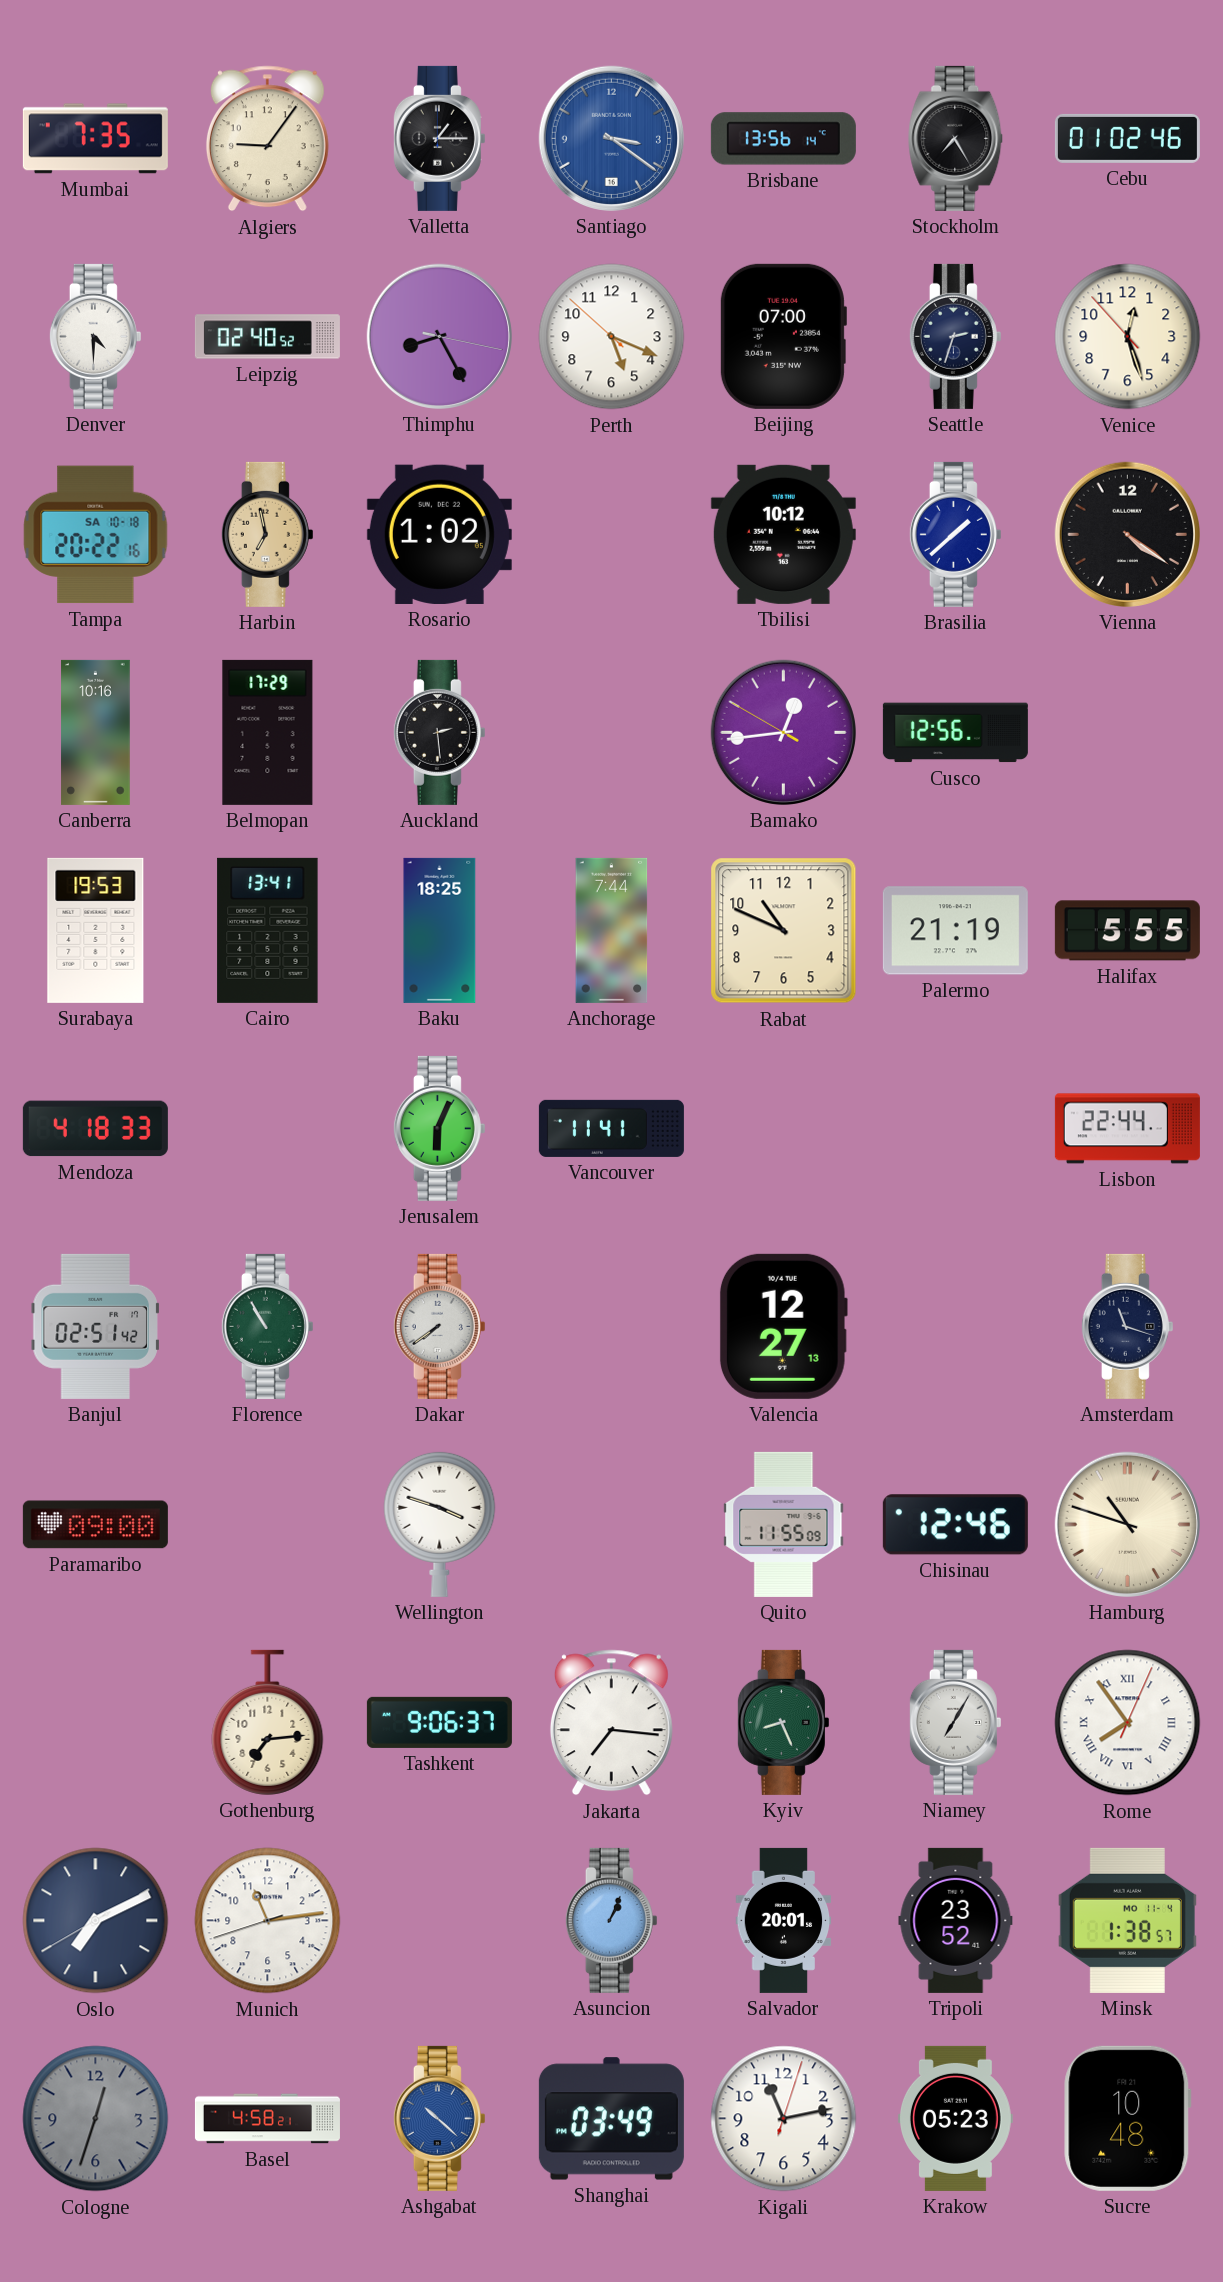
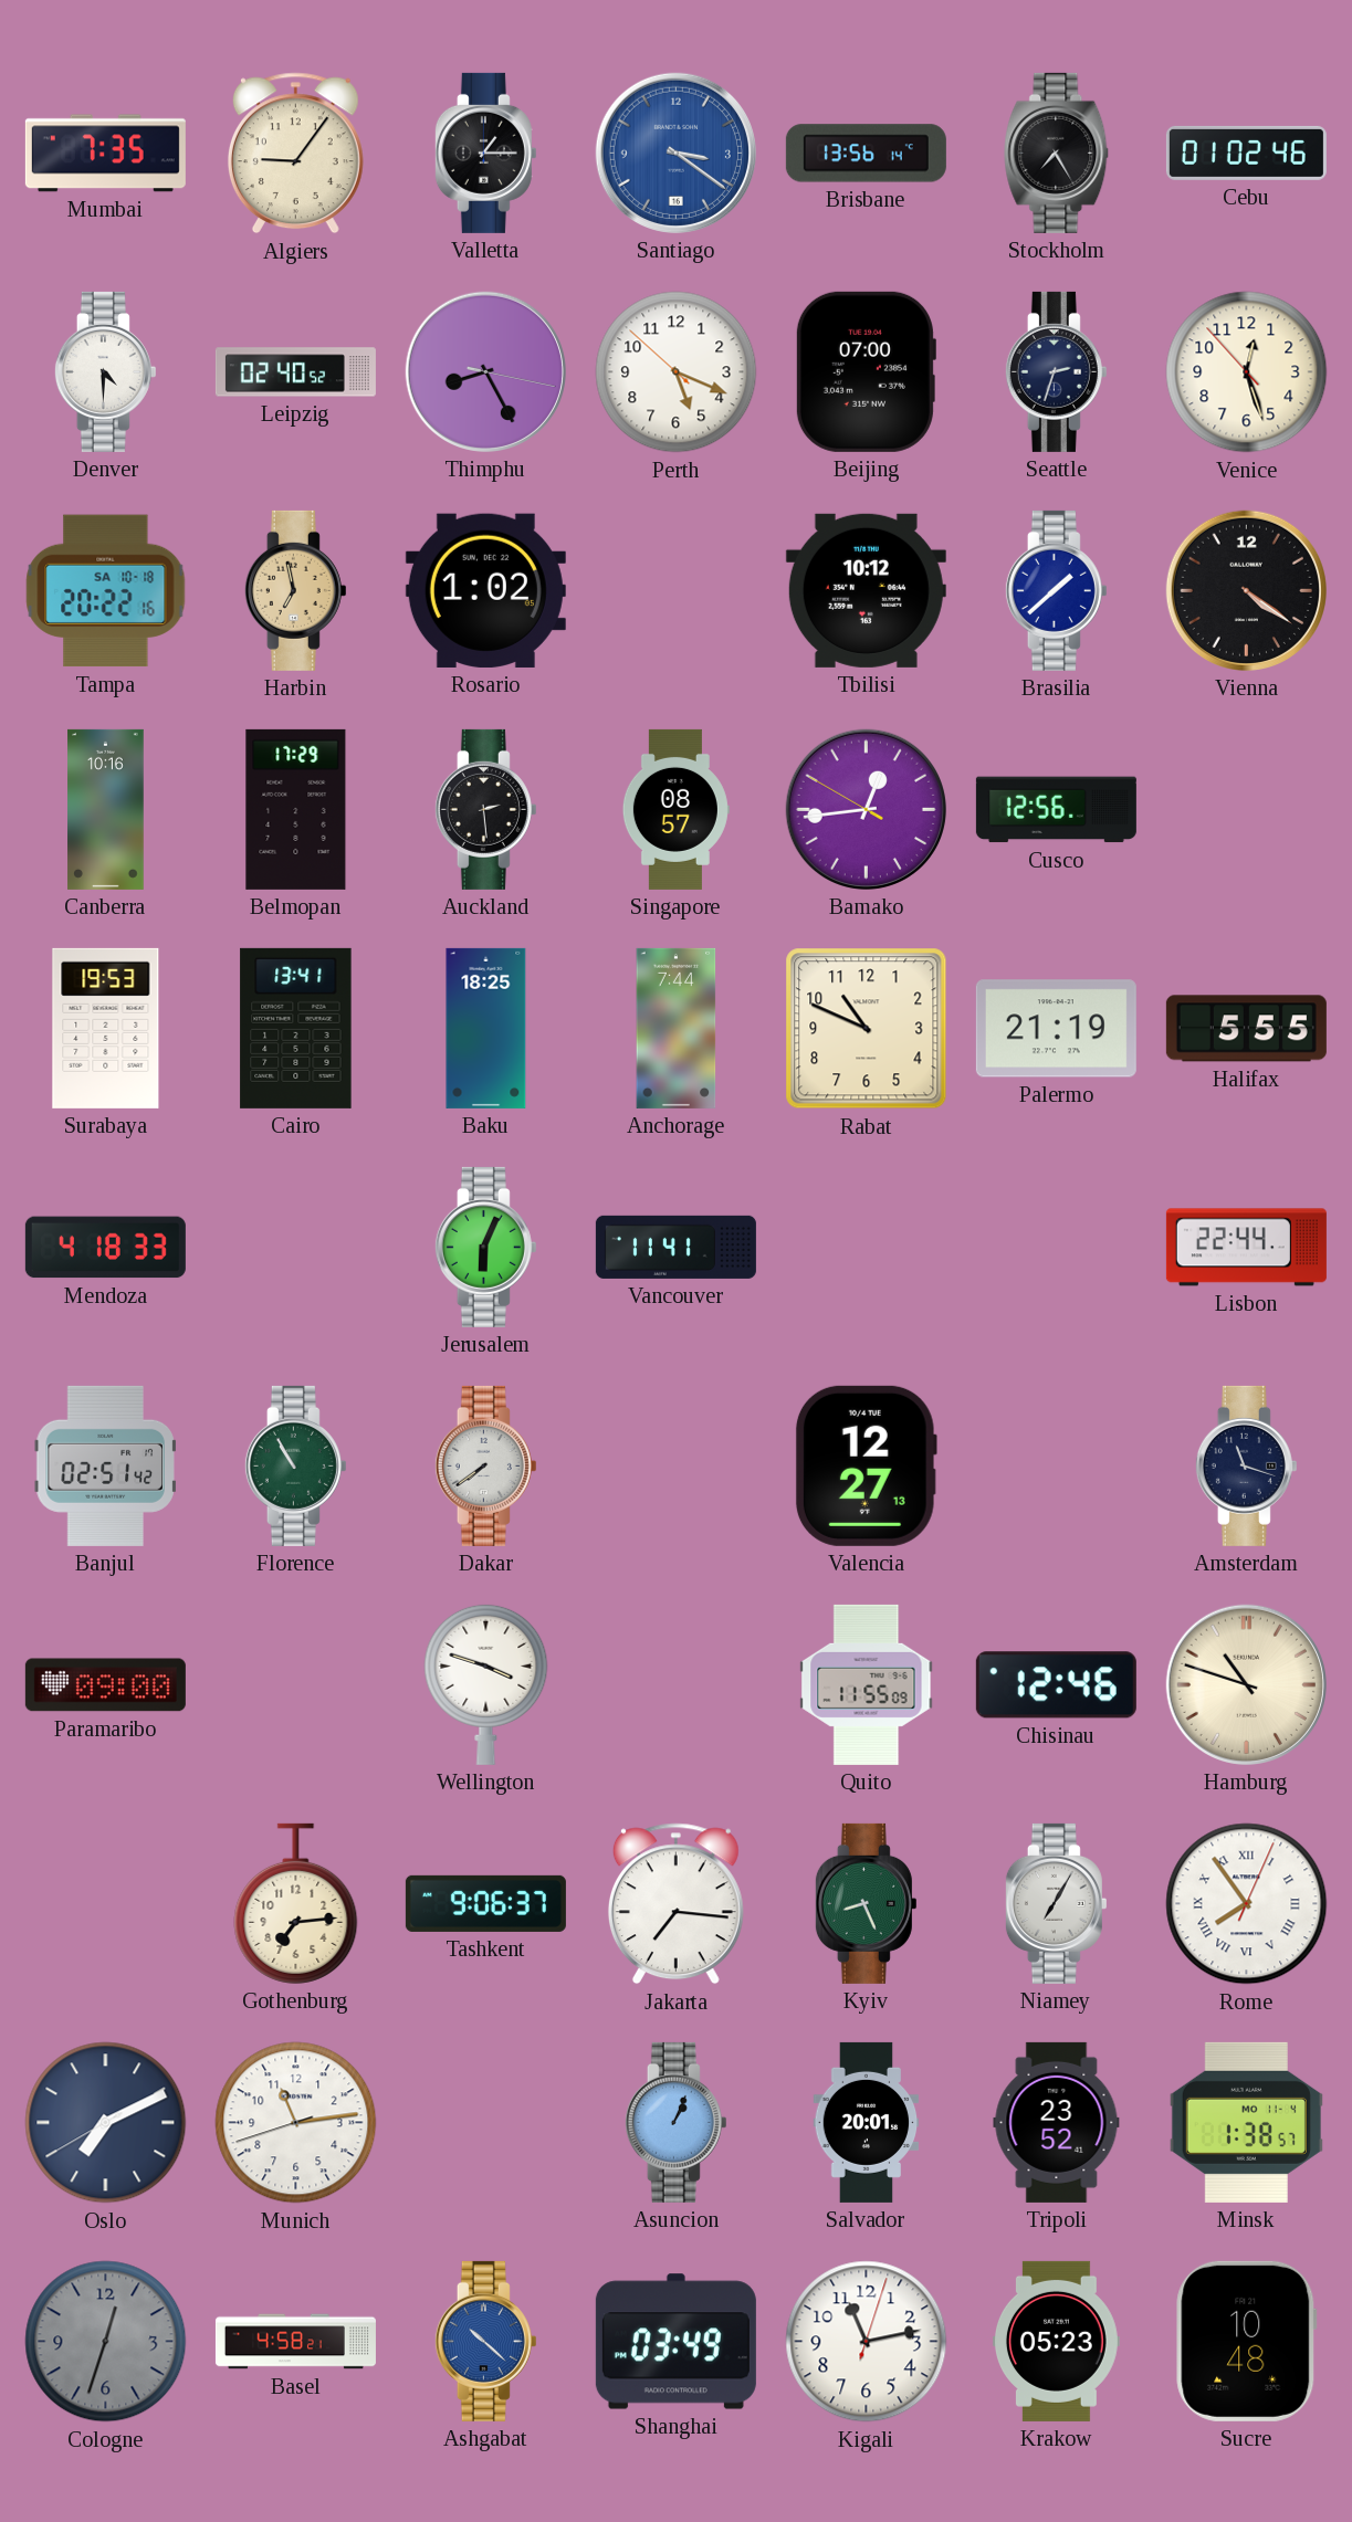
Singapore: none -> 08:57
